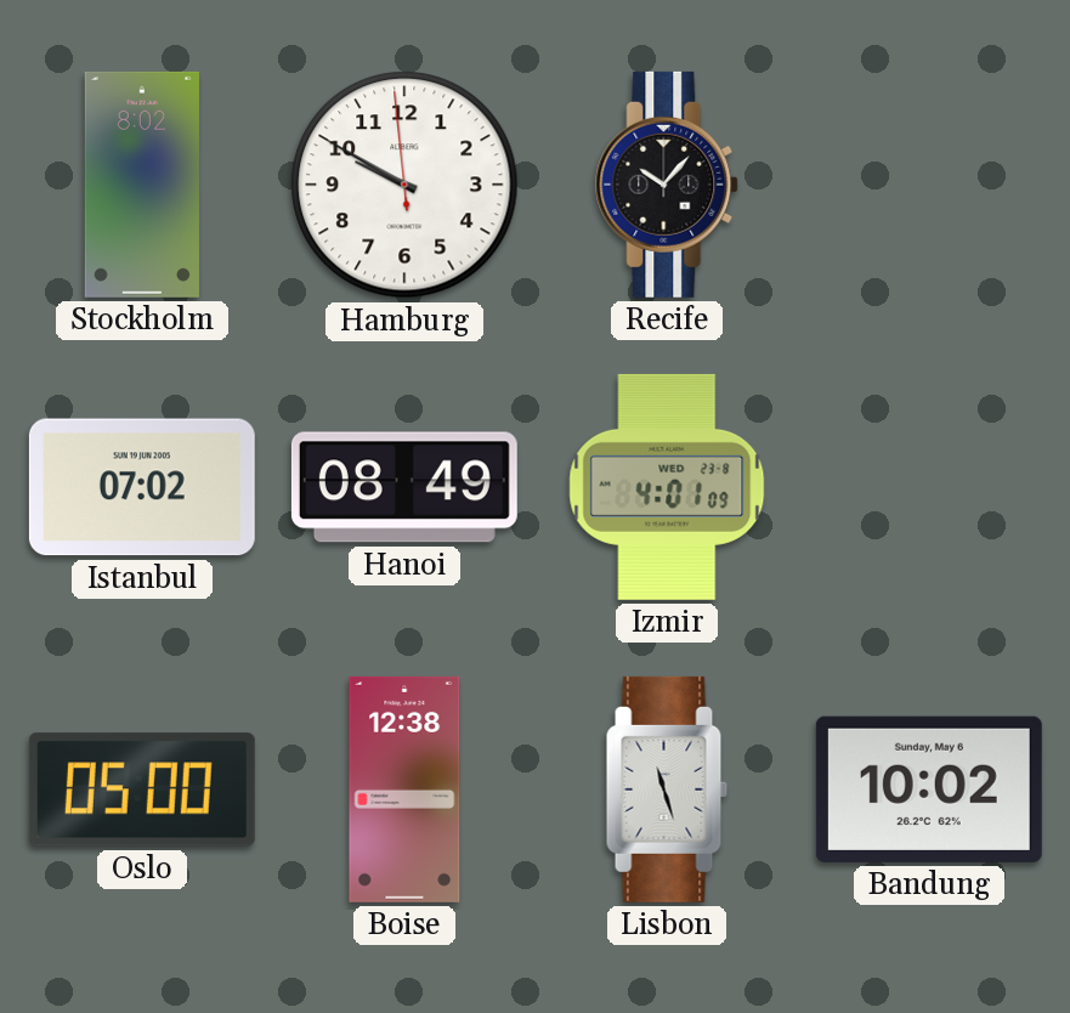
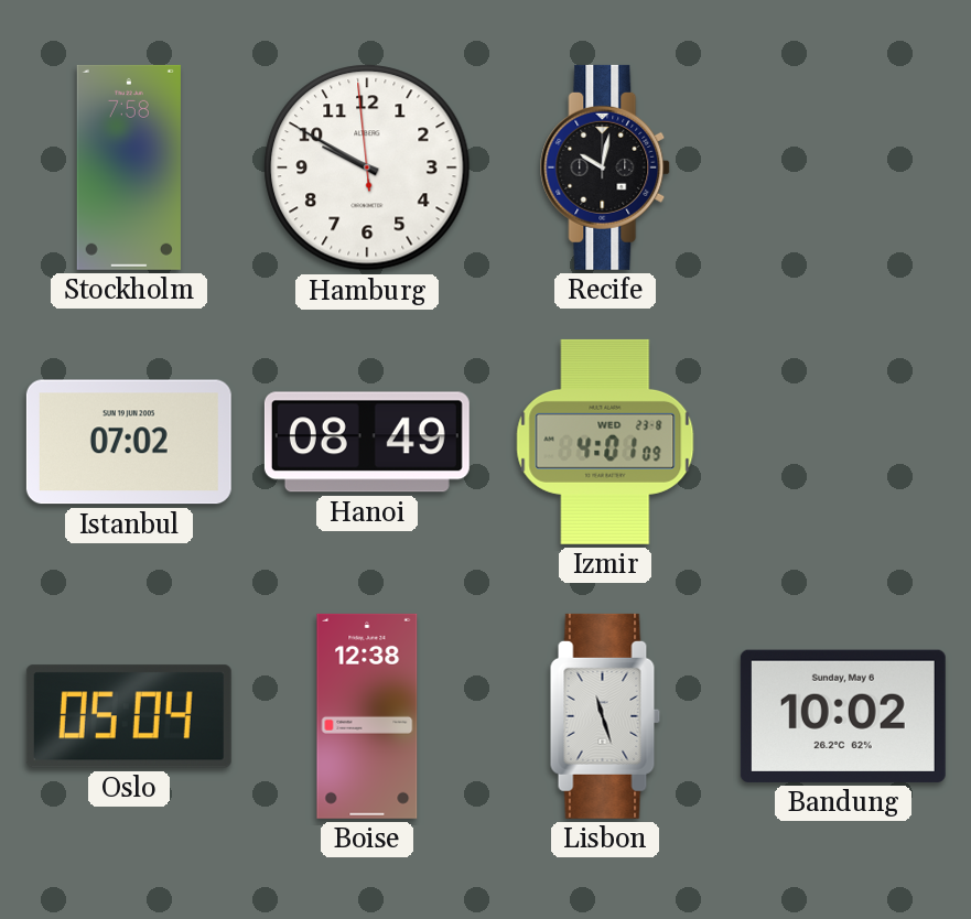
Stockholm: 8:02 -> 7:58
Recife: 10:07 -> 10:02
Oslo: 05:00 -> 05:04
